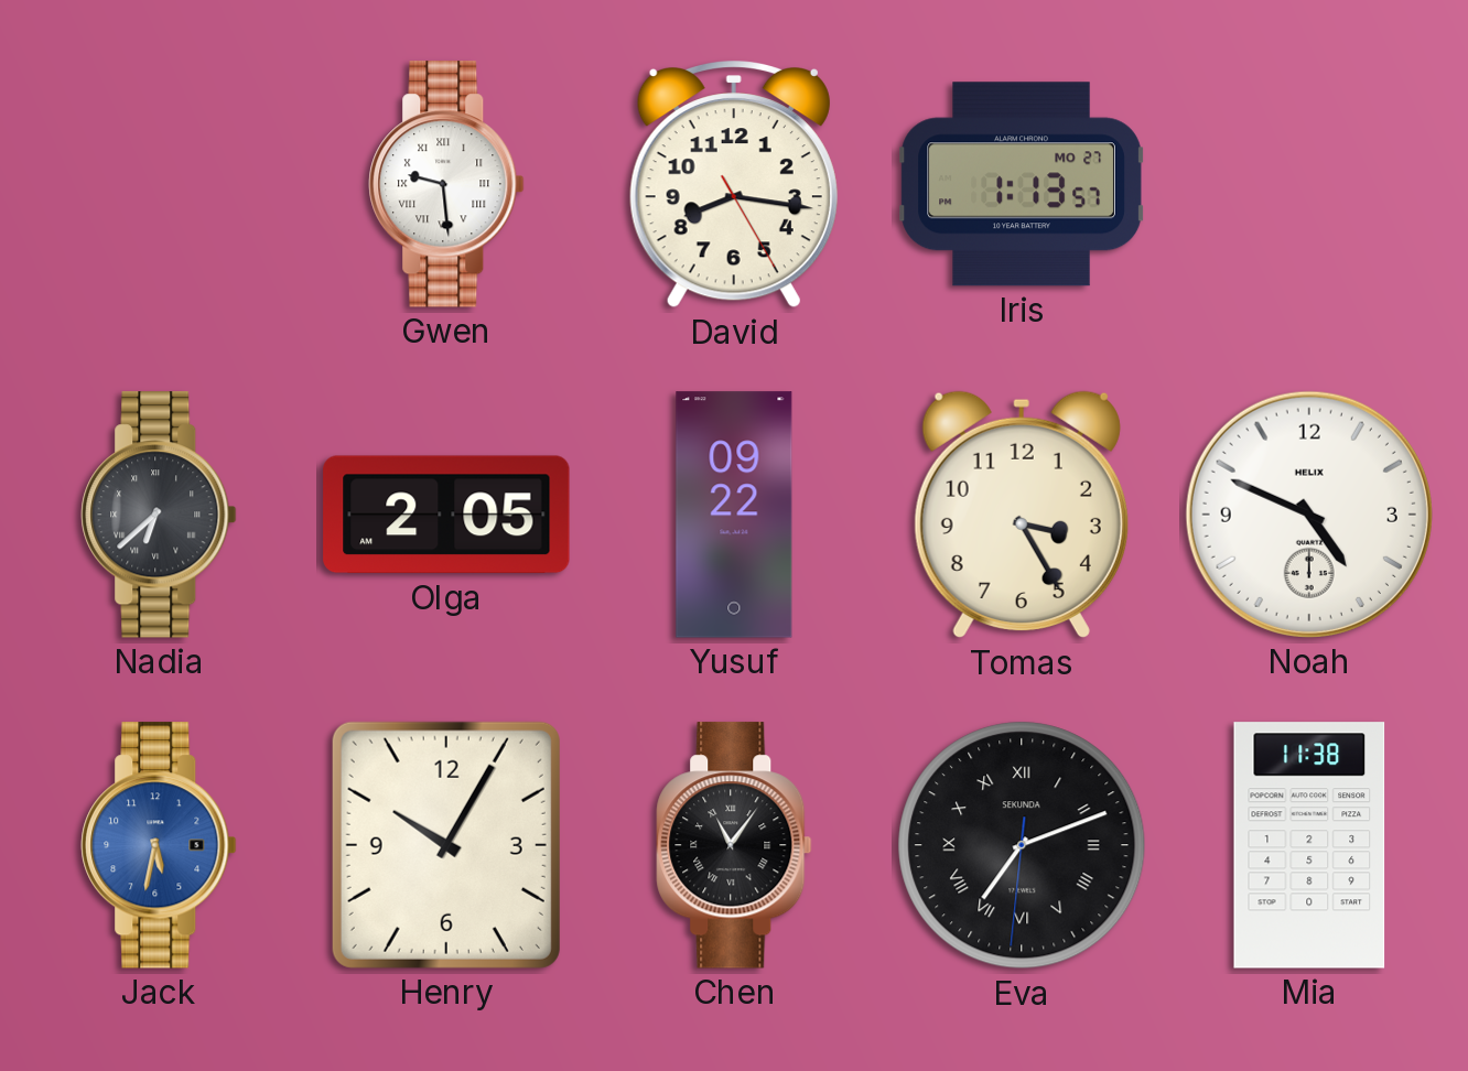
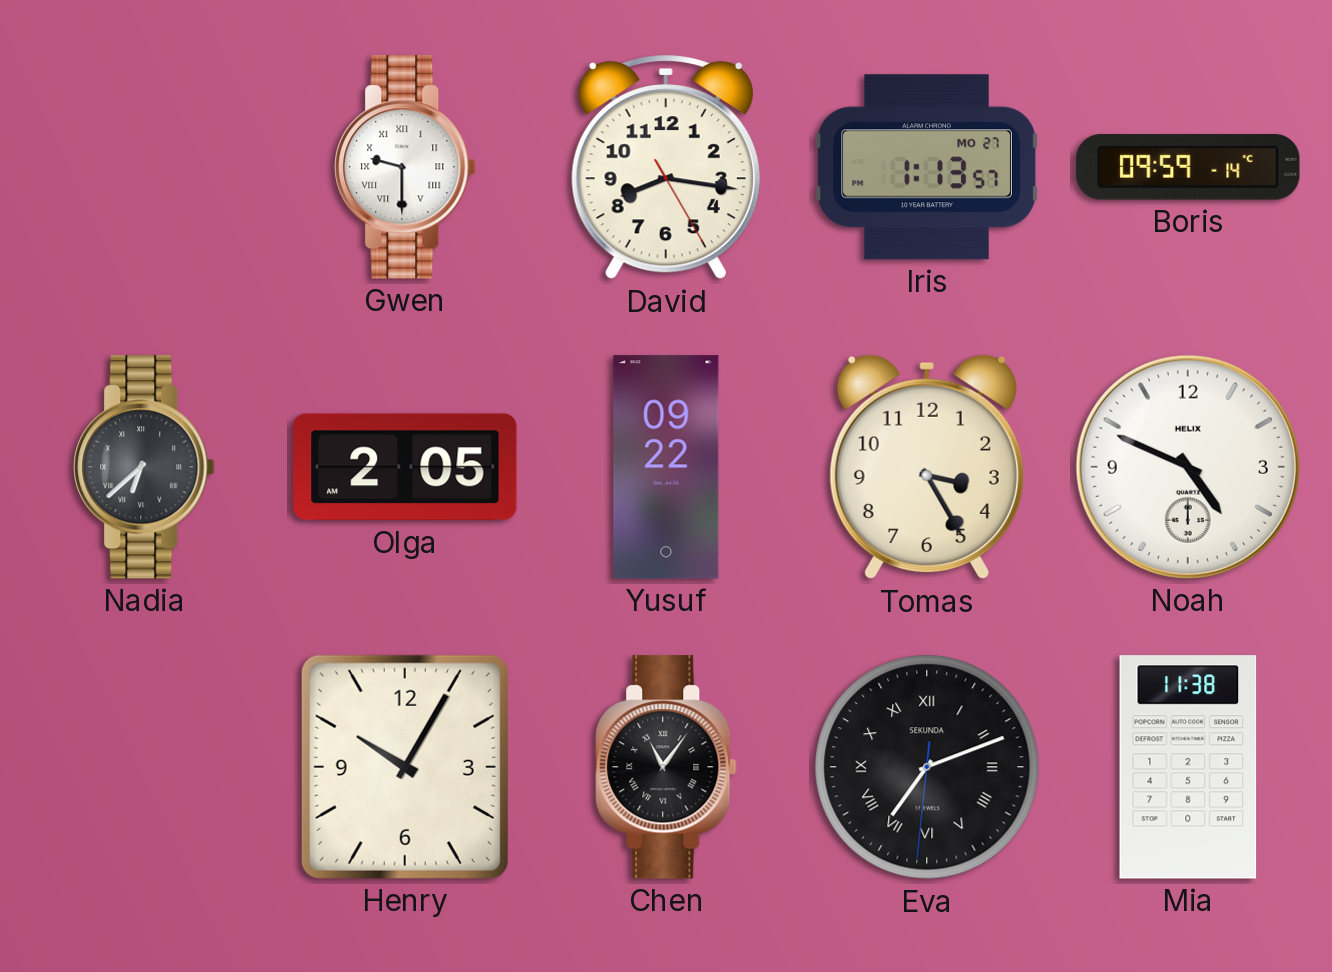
Gwen: 9:29 -> 9:30
Boris: none -> 09:59
Jack: 5:32 -> none
